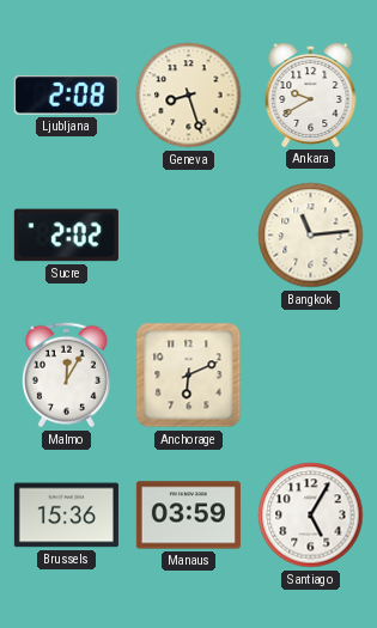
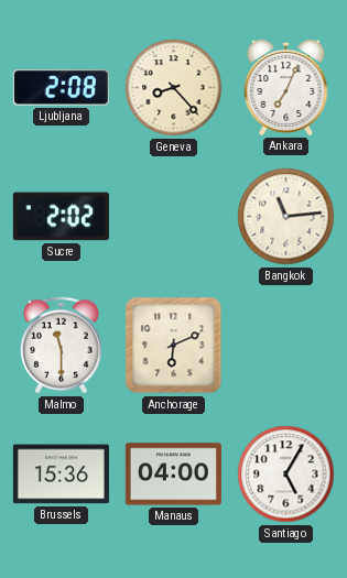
Geneva: 8:27 -> 8:23
Ankara: 9:40 -> 7:04
Malmo: 12:05 -> 11:30
Manaus: 03:59 -> 04:00
